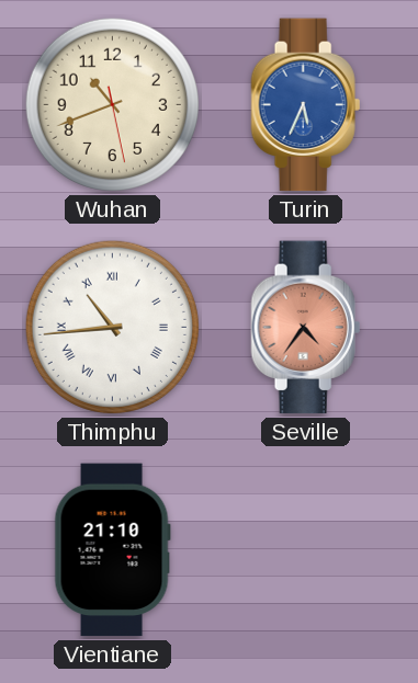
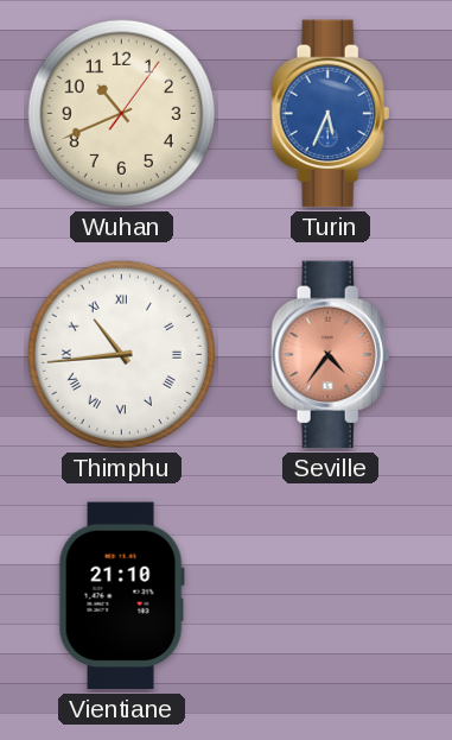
Wuhan: 10:41:28 -> 10:41:06
